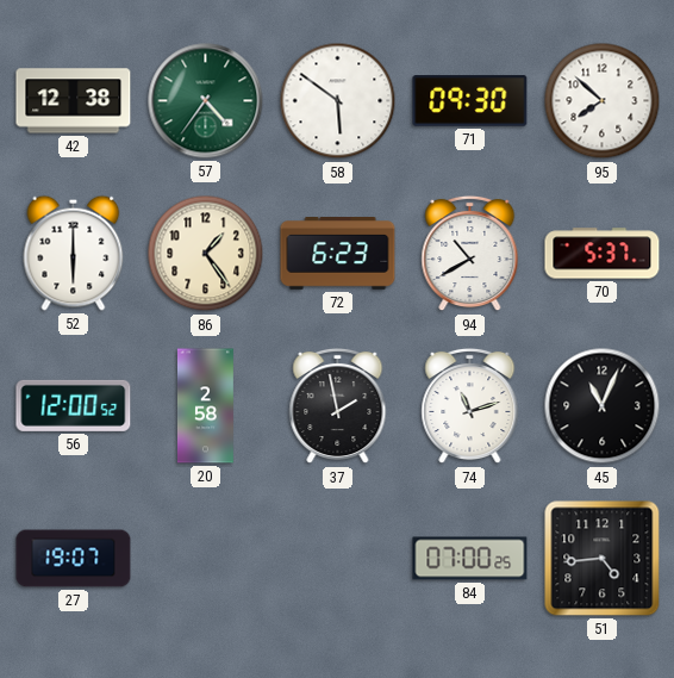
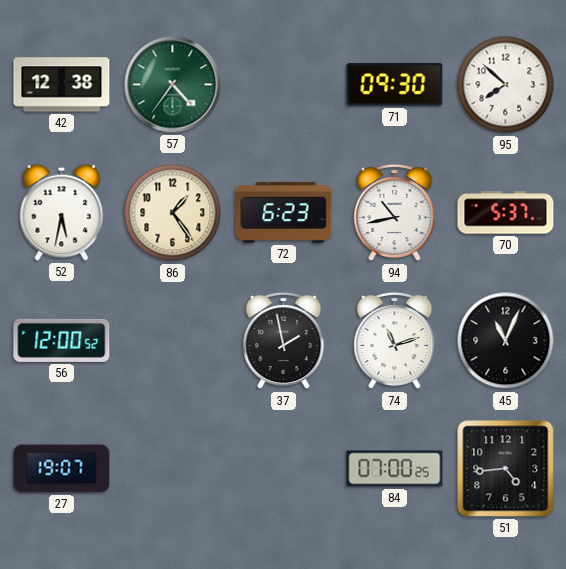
58: 5:51 -> none
52: 6:00 -> 5:32
94: 10:40 -> 10:43
20: 2:58 -> none
